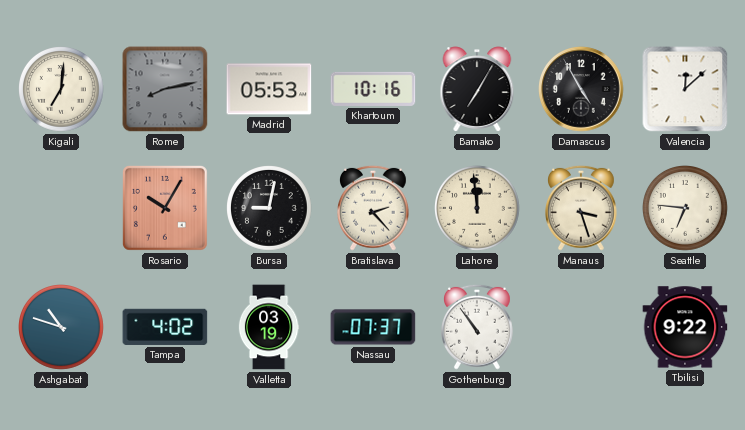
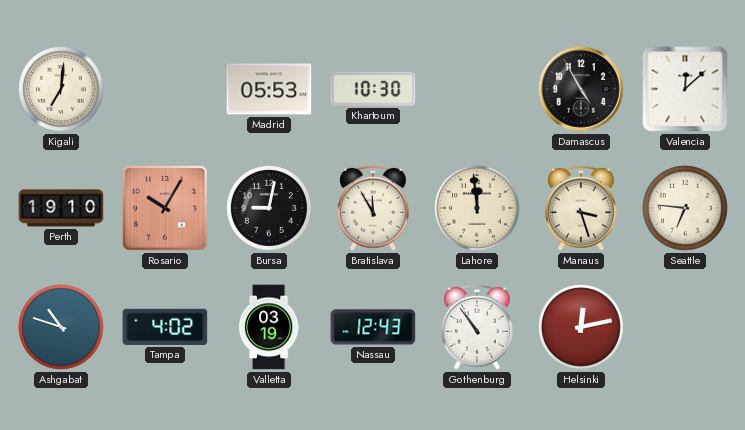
Rome: 8:13 -> none
Khartoum: 10:16 -> 10:30
Bamako: 7:05 -> none
Perth: none -> 19:10
Bratislava: 2:23 -> 11:55
Nassau: 07:37 -> 12:43
Helsinki: none -> 12:13
Tbilisi: 9:22 -> none
